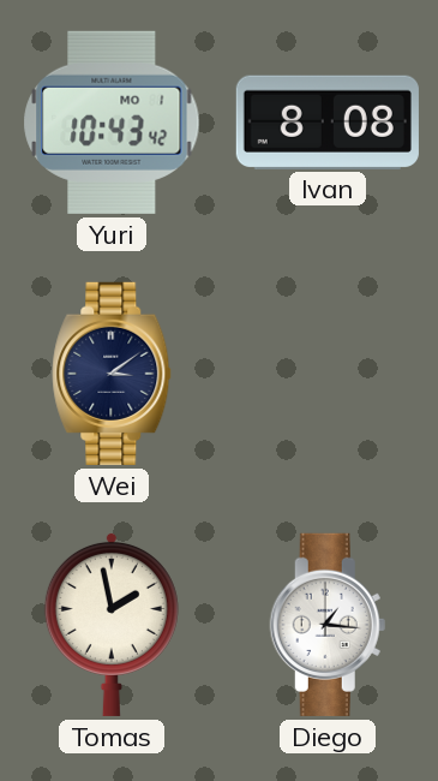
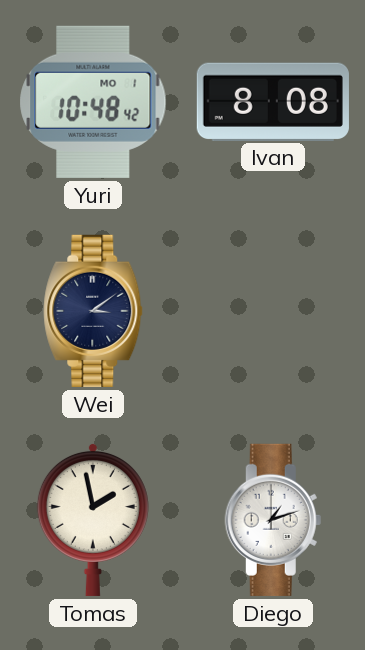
Yuri: 10:43 -> 10:48
Diego: 1:16 -> 1:12
